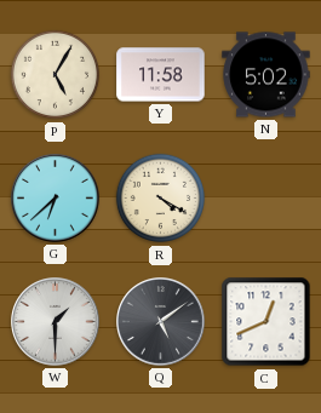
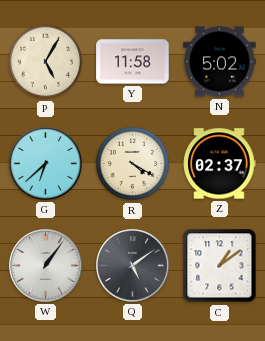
Z: none -> 02:37
W: 1:30 -> 1:06
C: 12:41 -> 1:09
